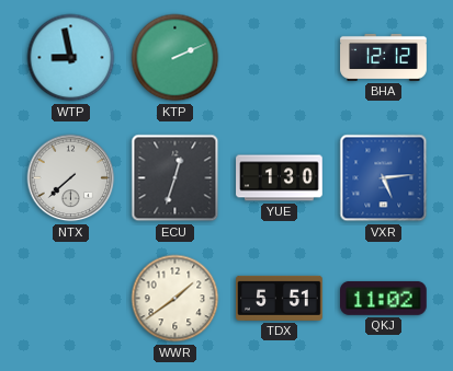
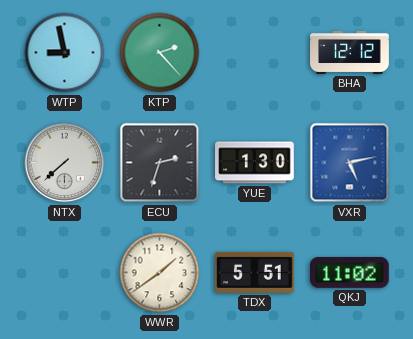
KTP: 2:11 -> 2:23
ECU: 12:33 -> 2:33
VXR: 5:14 -> 5:13
